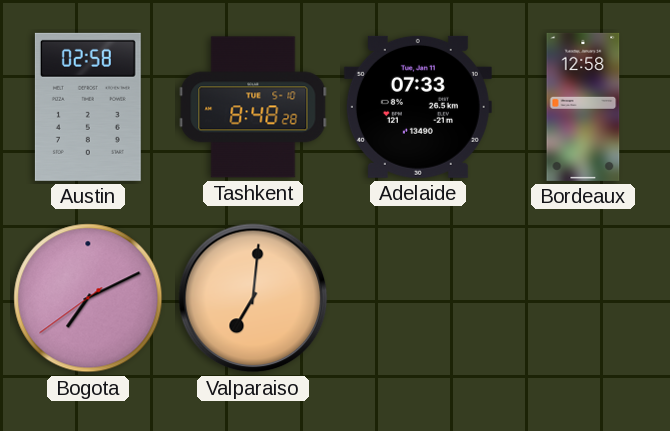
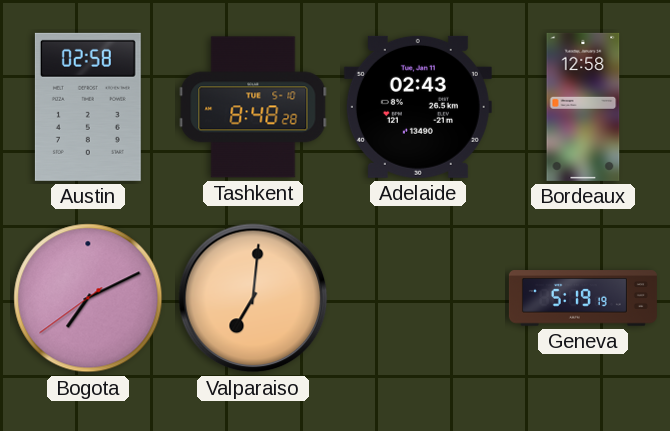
Adelaide: 07:33 -> 02:43
Geneva: none -> 5:19
